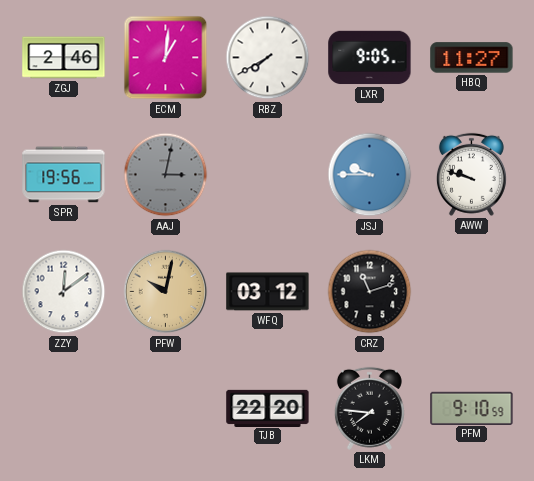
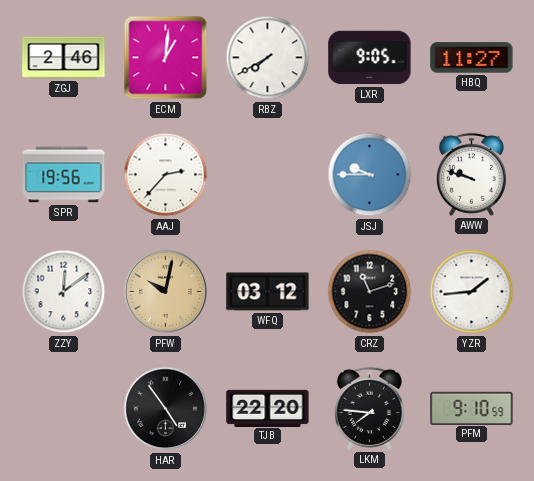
AAJ: 3:02 -> 2:37
AAJ dial: grey -> white
YZR: none -> 1:44
HAR: none -> 4:54
